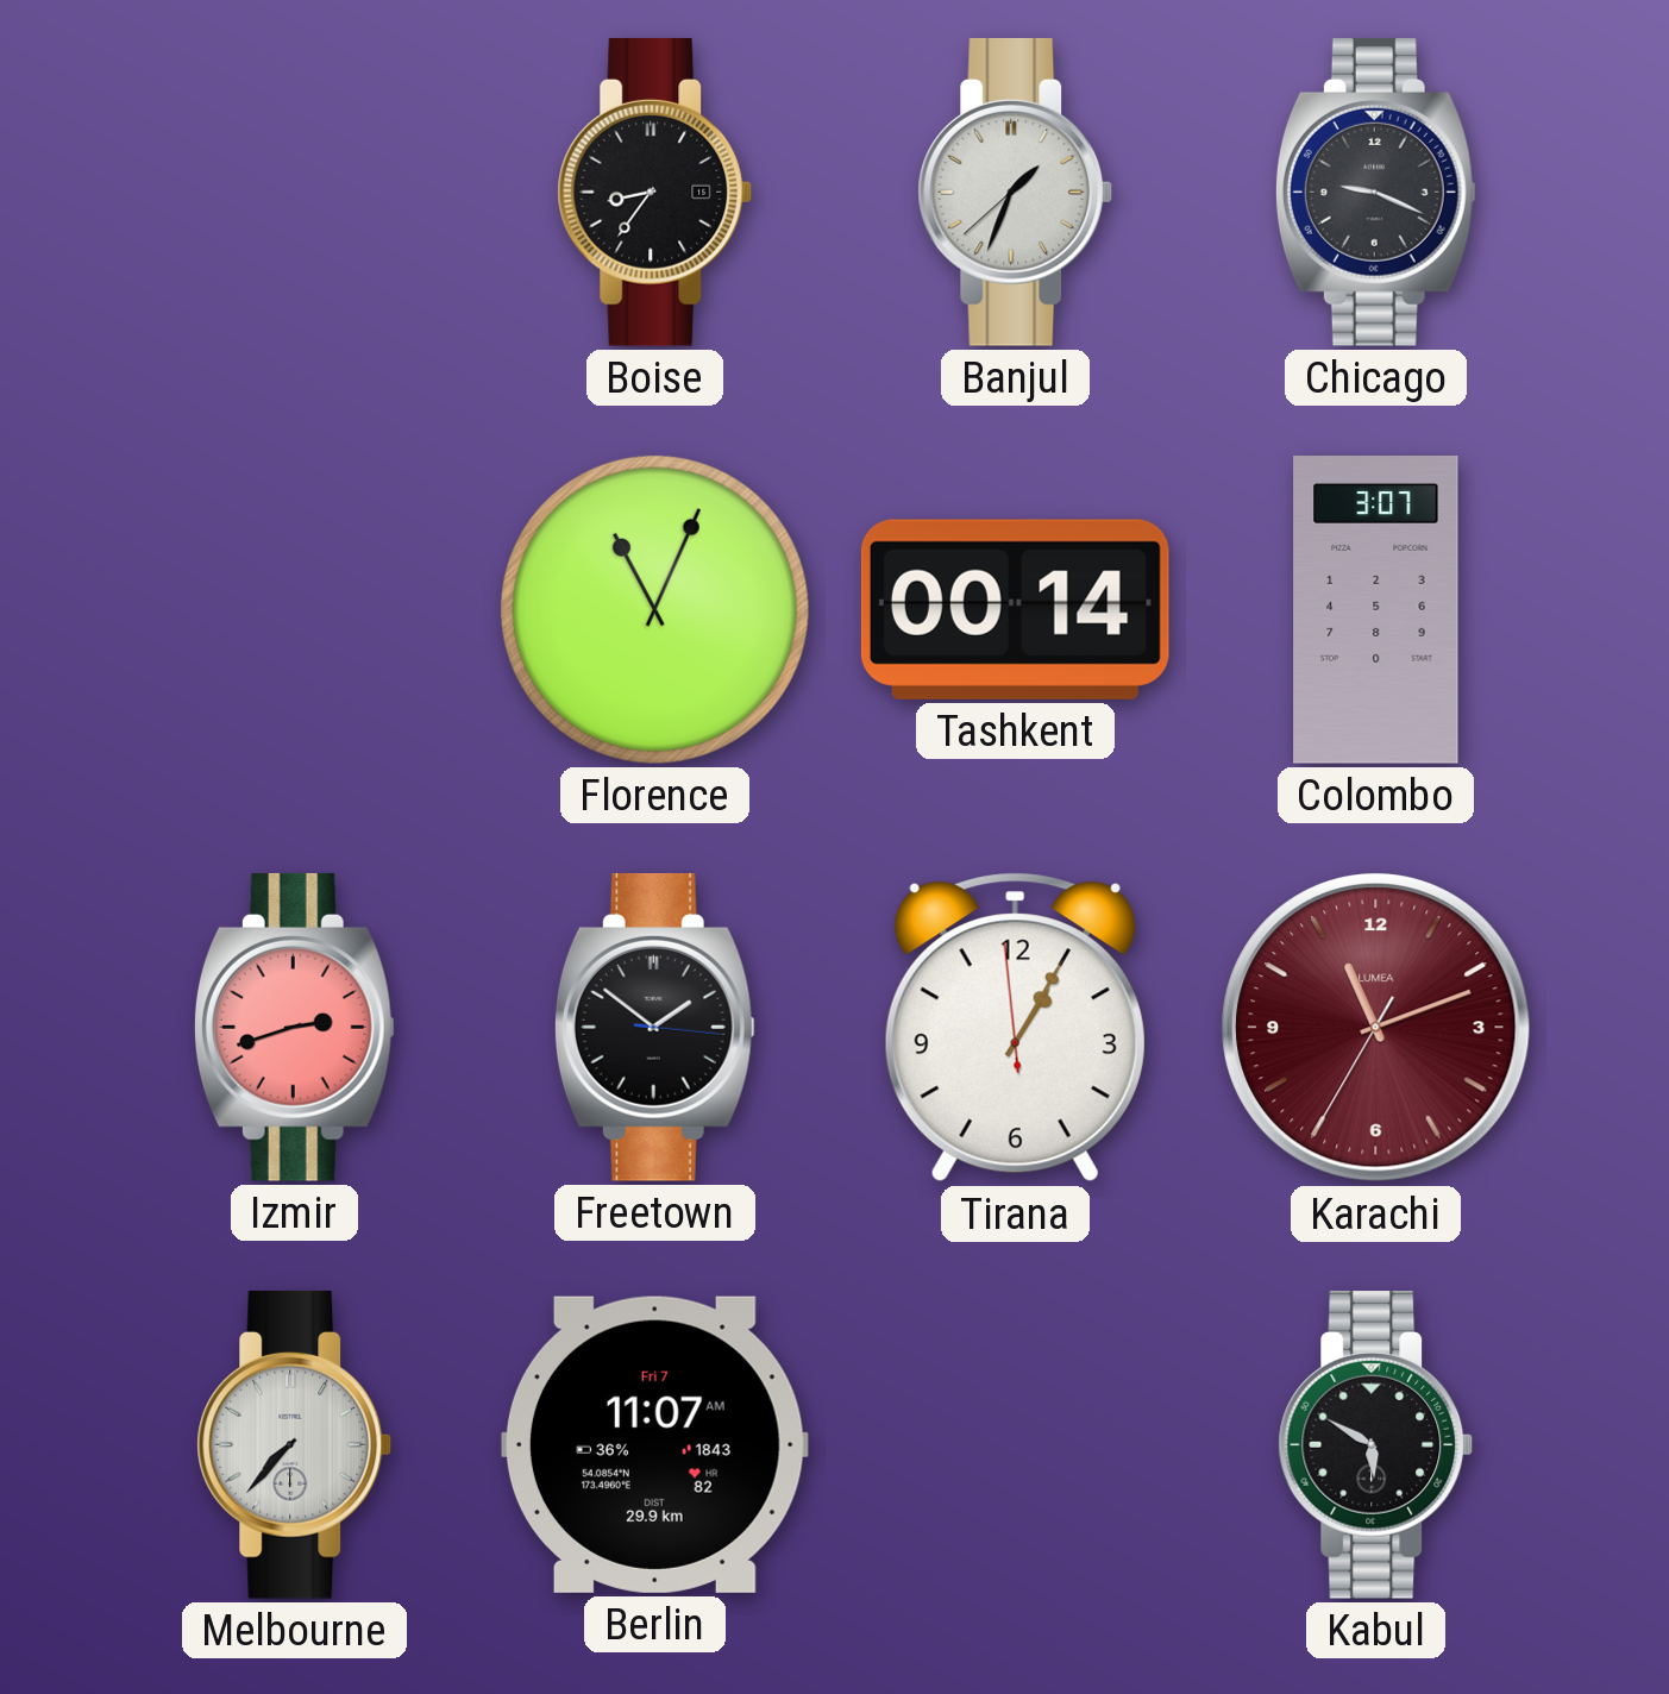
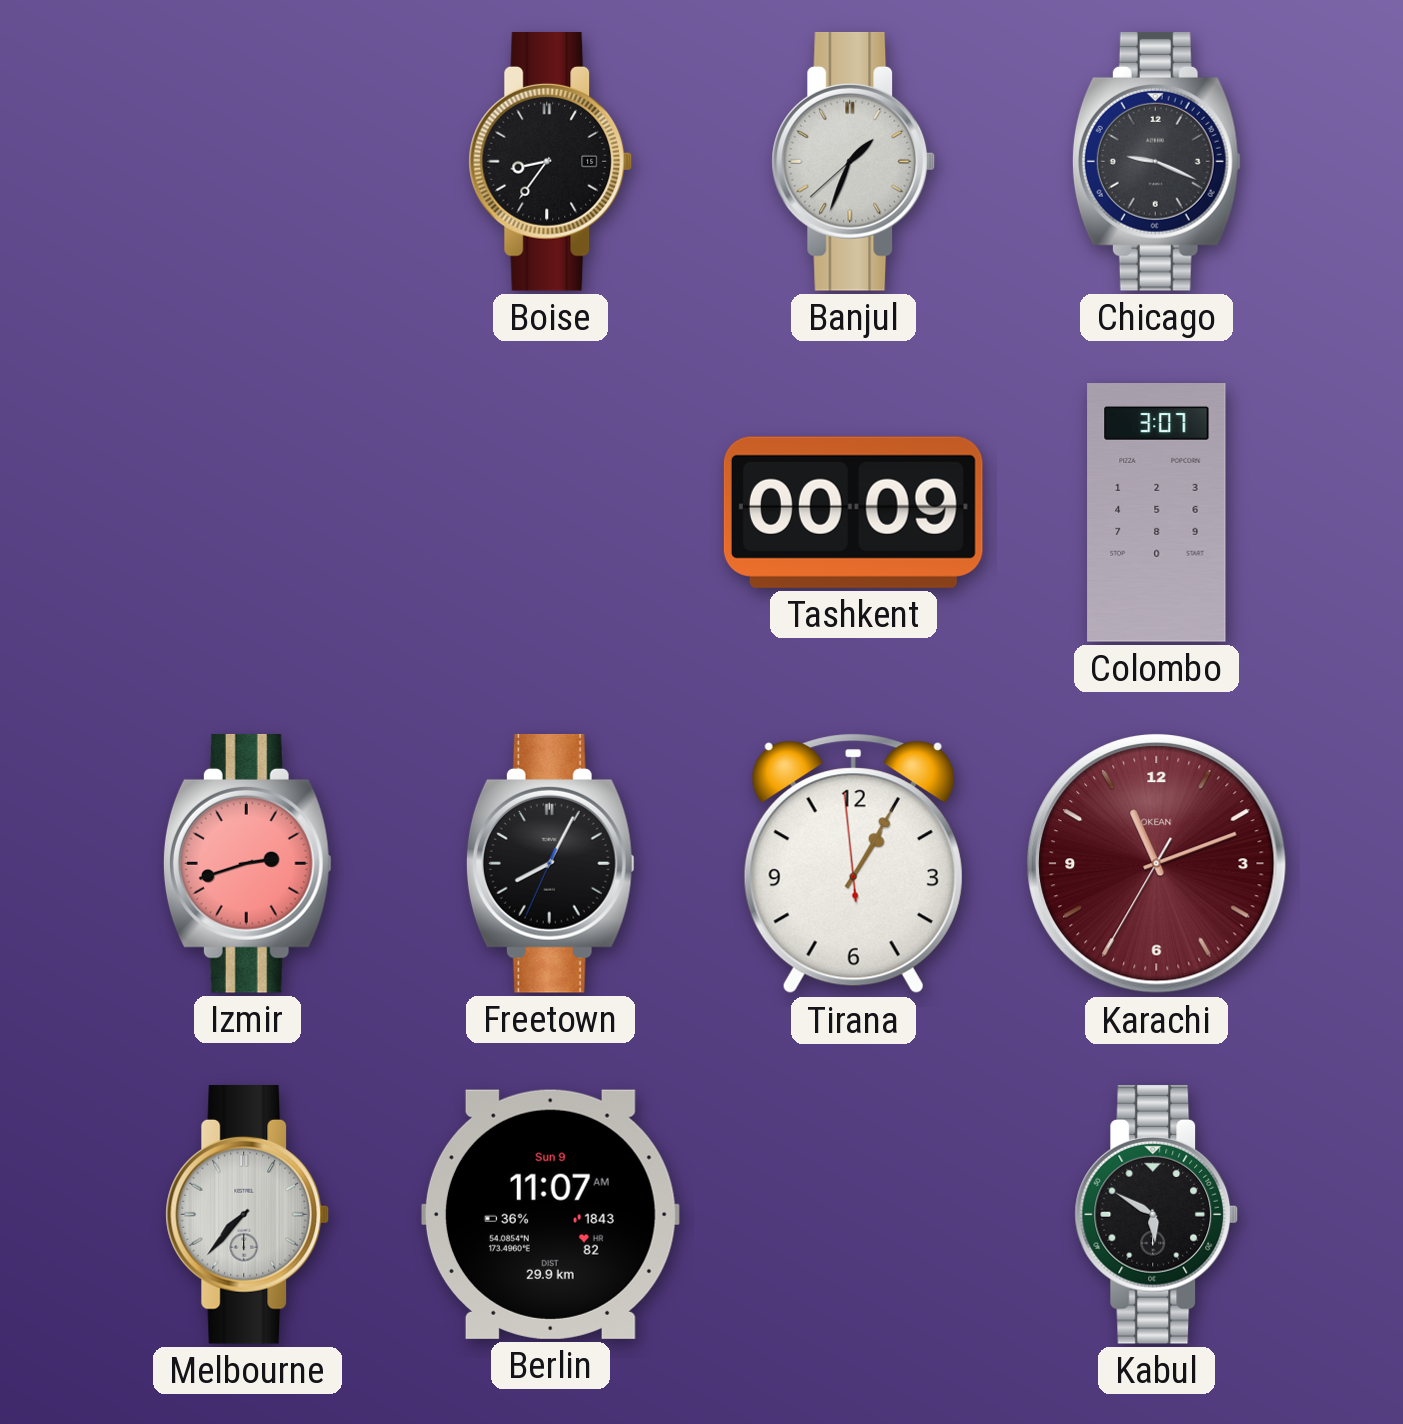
Florence: 11:04 -> none
Tashkent: 00:14 -> 00:09
Freetown: 1:51 -> 8:04
Karachi brand: LUMEA -> OKEAN
Berlin date: Fri 7 -> Sun 9
